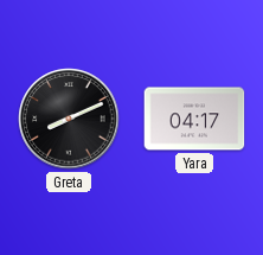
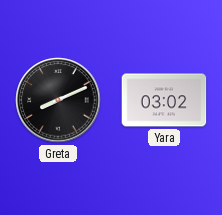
Yara: 04:17 -> 03:02
